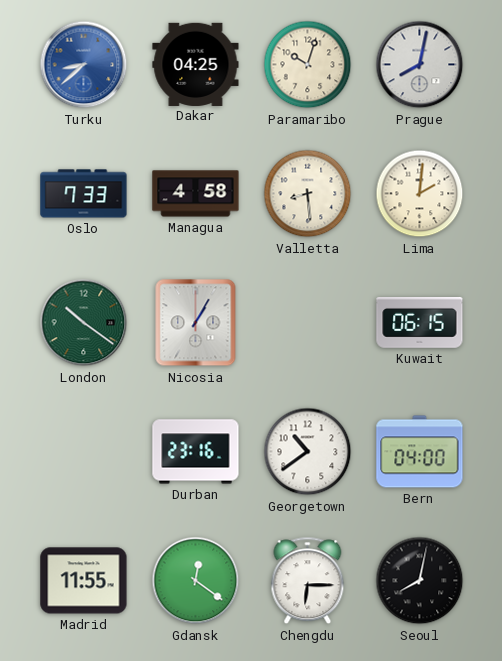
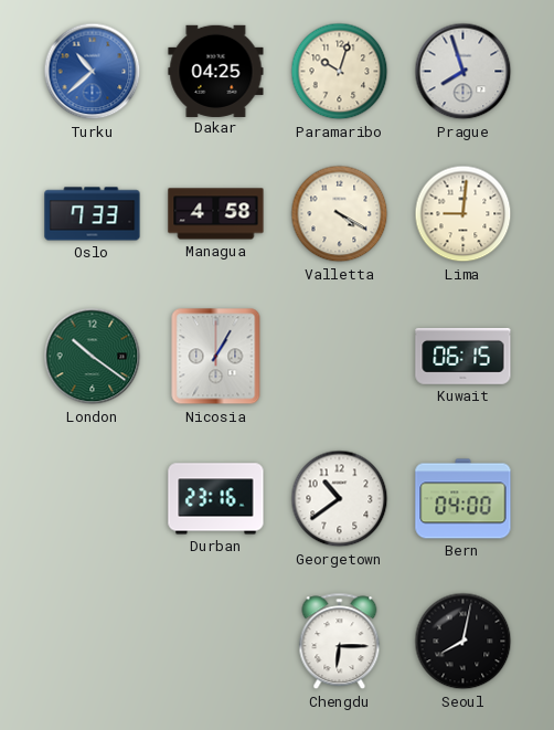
Turku: 8:38 -> 10:38
Prague: 8:02 -> 7:57
Valletta: 8:29 -> 4:20
Lima: 2:01 -> 9:01
Madrid: 11:55 -> none
Gdansk: 12:21 -> none
